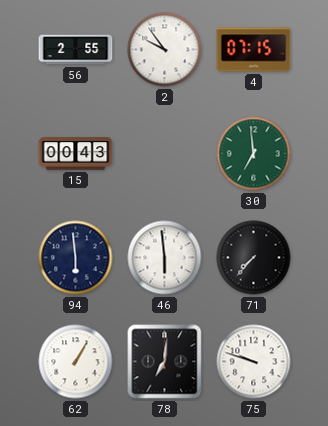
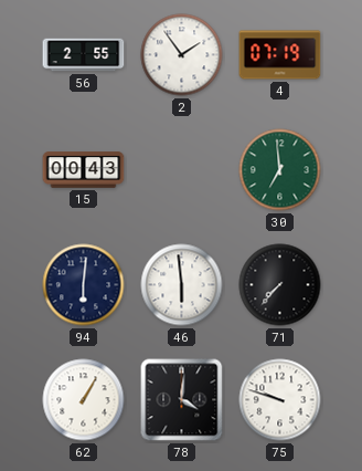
2: 9:54 -> 1:54
4: 07:15 -> 07:19
94: 5:59 -> 6:01
78: 7:01 -> 4:01
